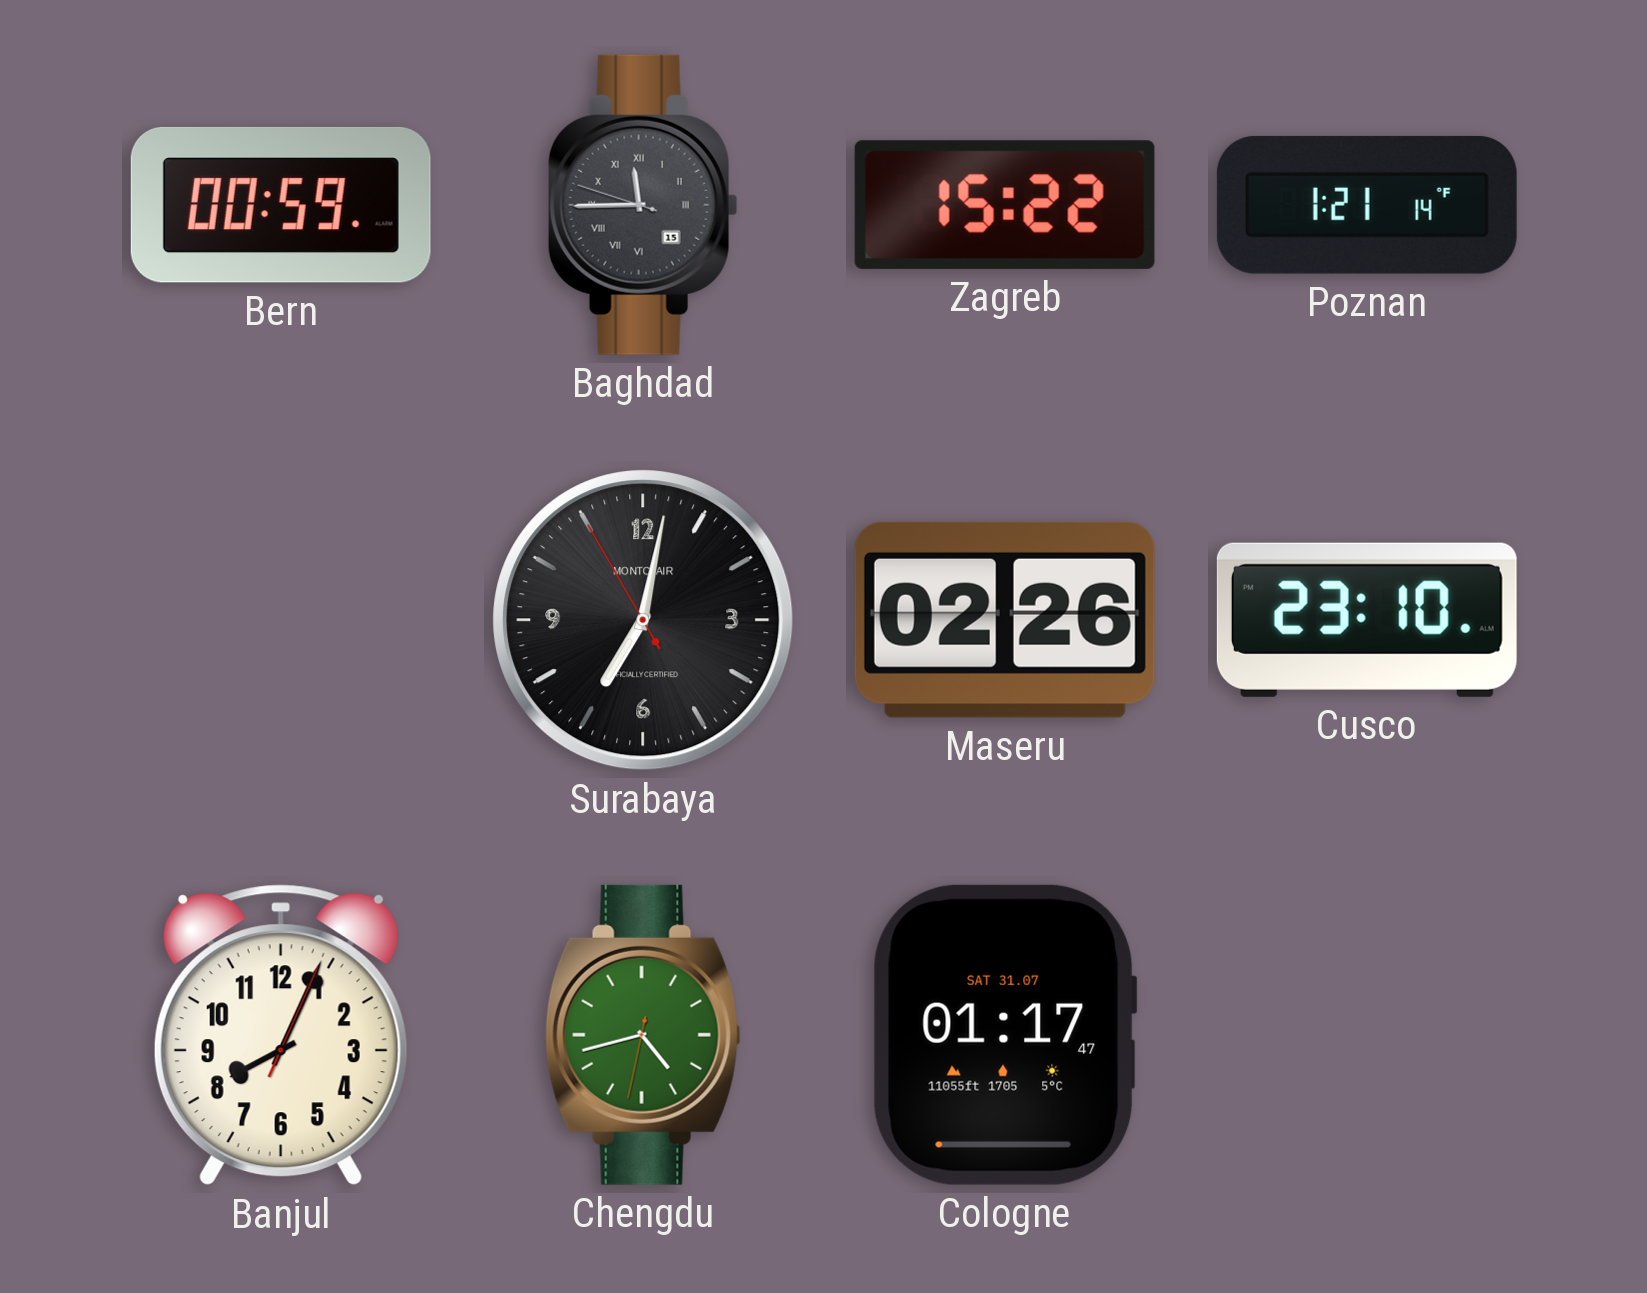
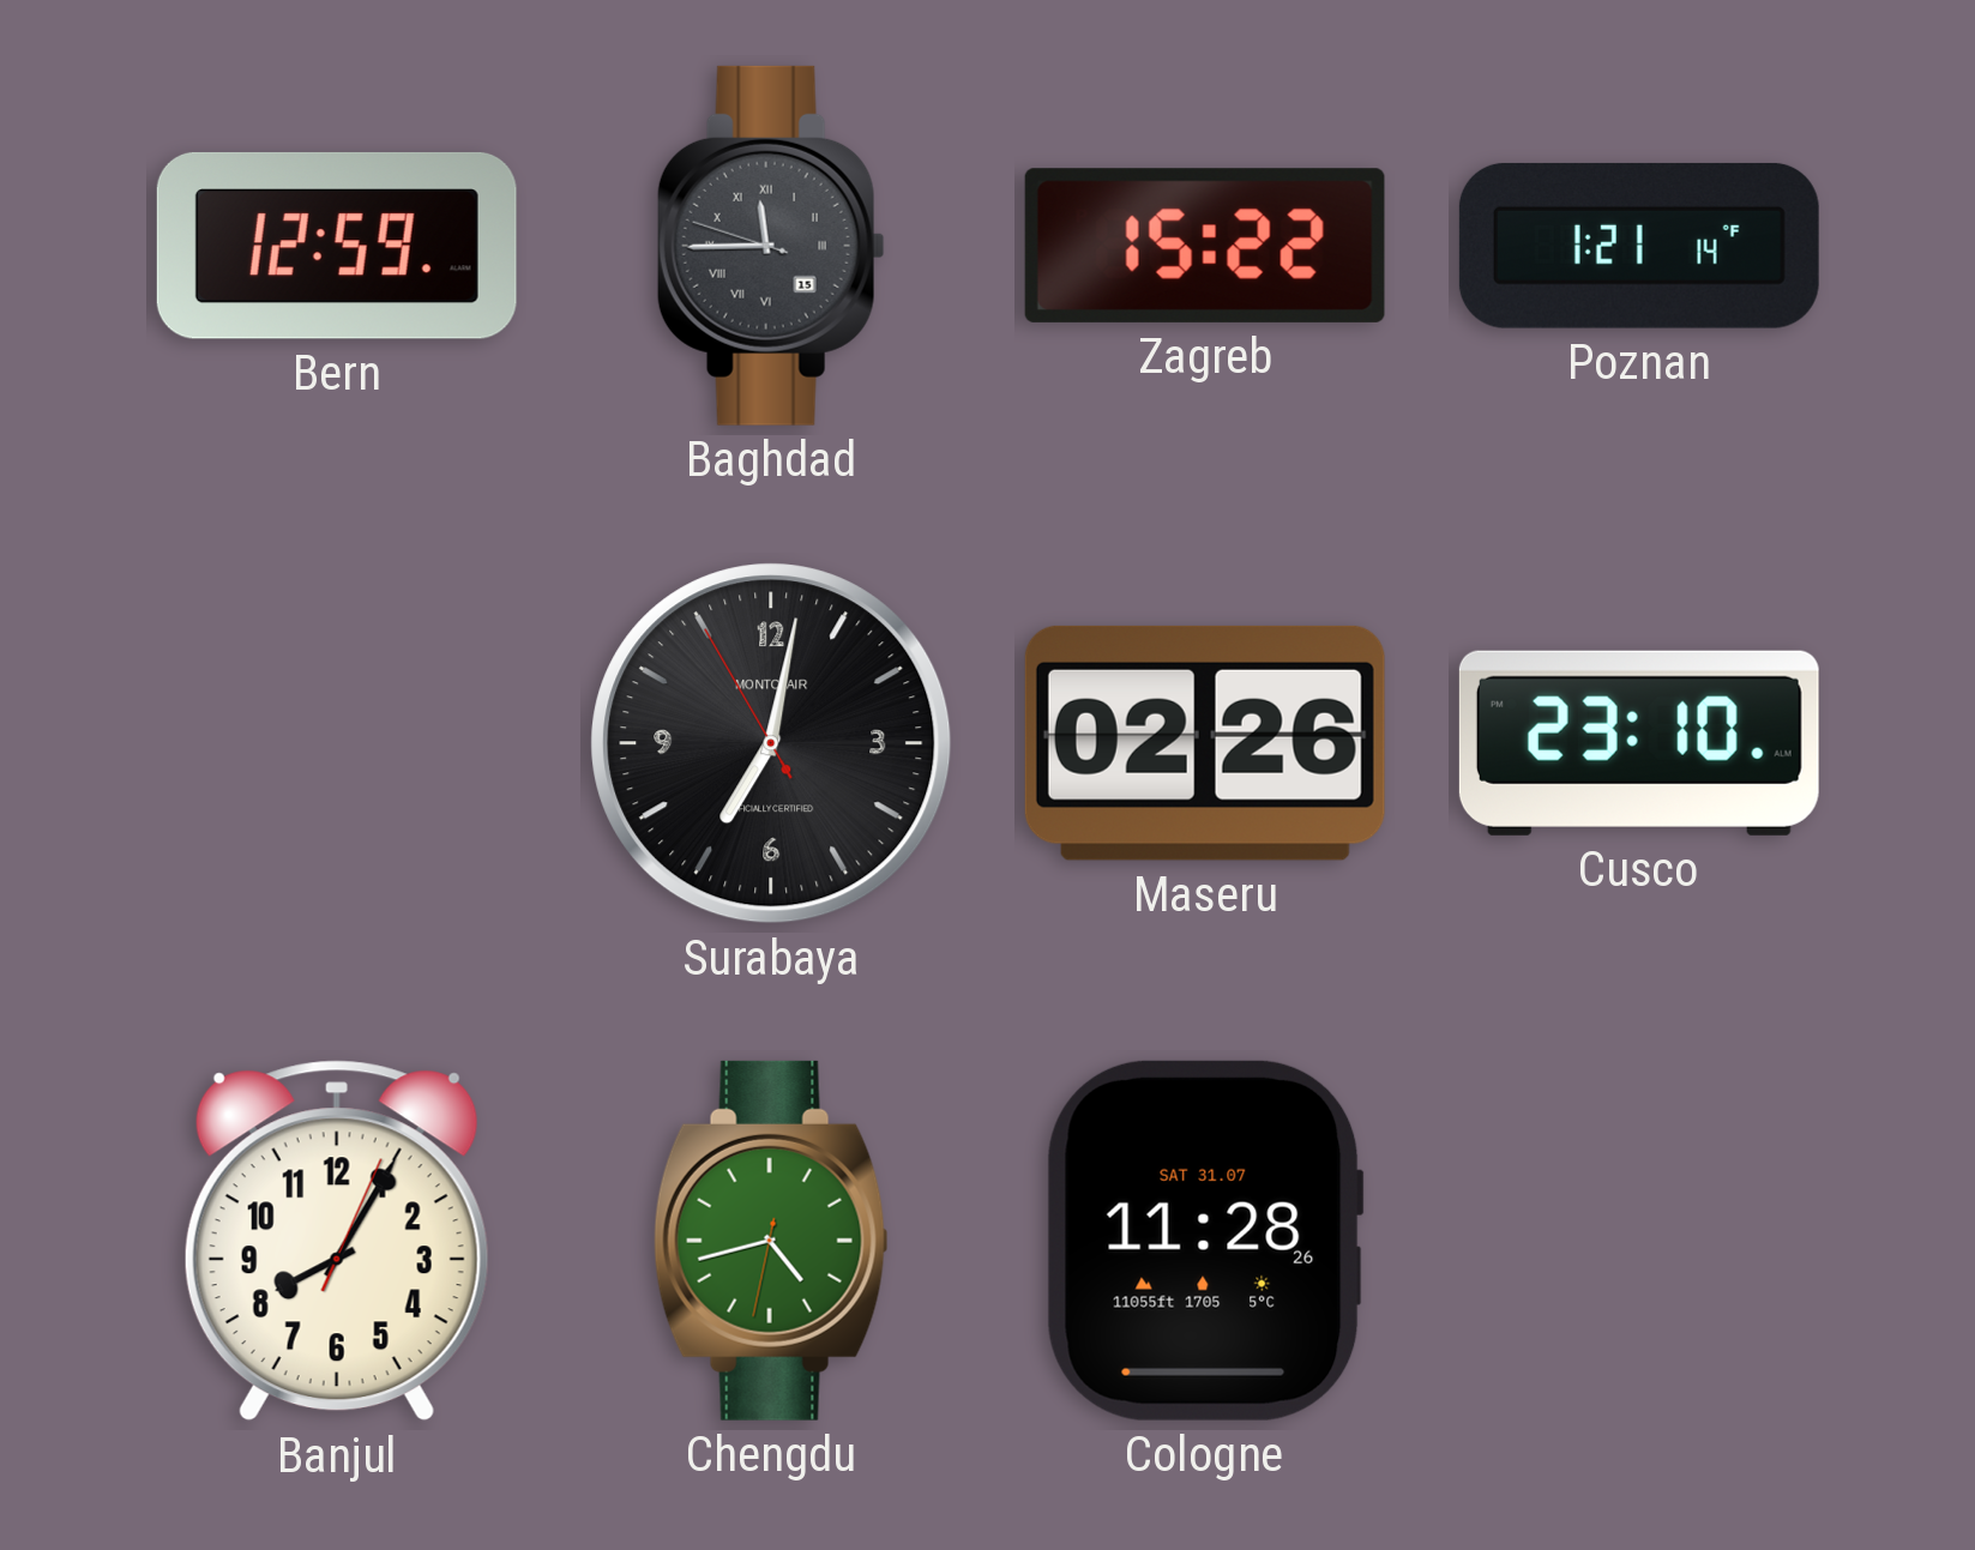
Bern: 00:59 -> 12:59
Banjul: 8:04 -> 8:05
Cologne: 01:17 -> 11:28
